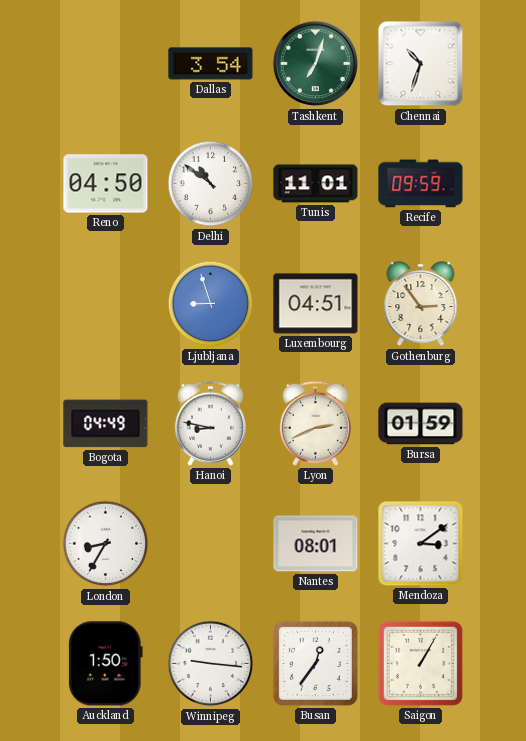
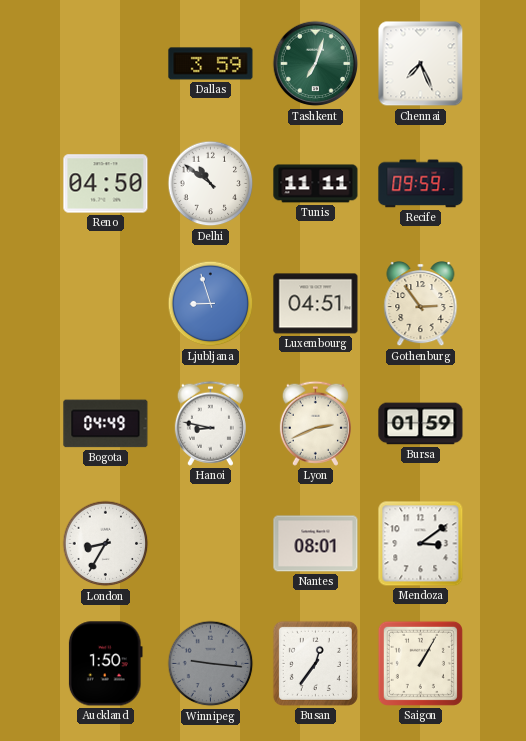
Dallas: 3:54 -> 3:59
Chennai: 10:33 -> 7:26
Tunis: 11:01 -> 11:11
Winnipeg dial: white -> grey
